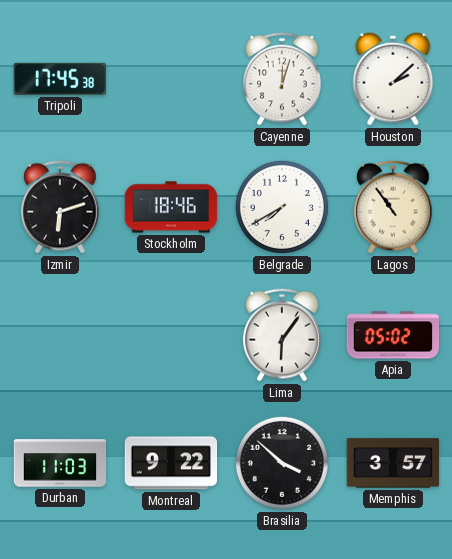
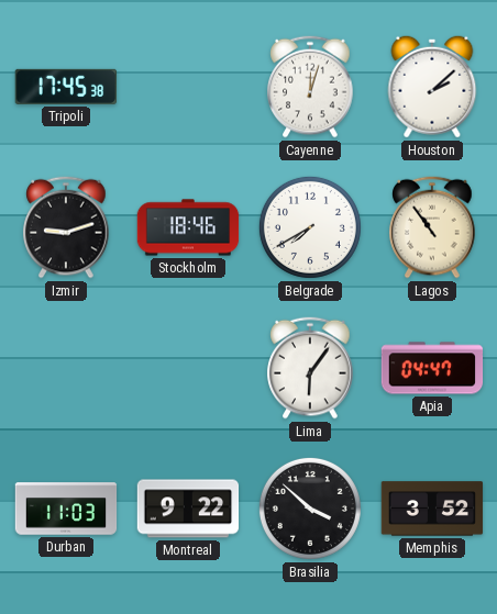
Izmir: 6:12 -> 9:12
Apia: 05:02 -> 04:47
Memphis: 3:57 -> 3:52
